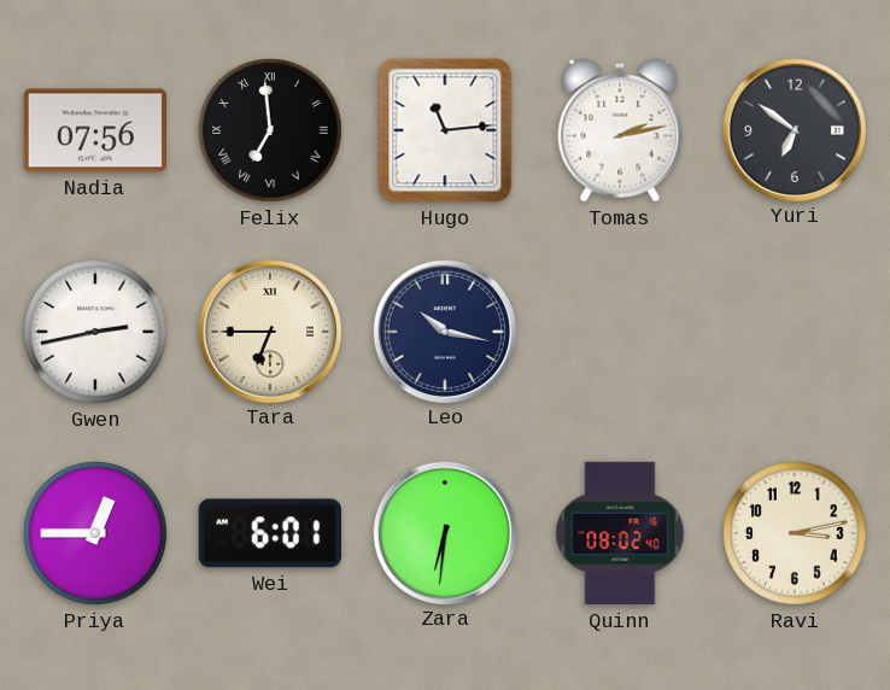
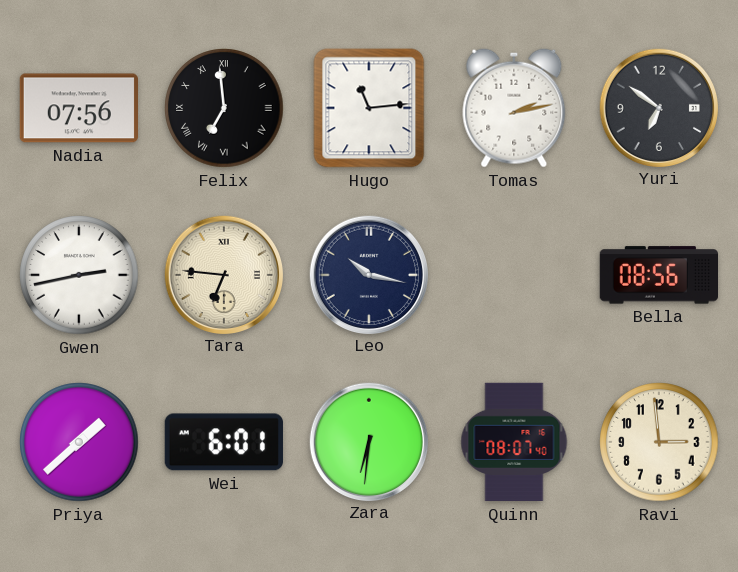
Tara: 6:45 -> 6:46
Bella: none -> 08:56
Priya: 12:45 -> 1:38
Quinn: 08:02 -> 08:07
Ravi: 3:13 -> 2:59
